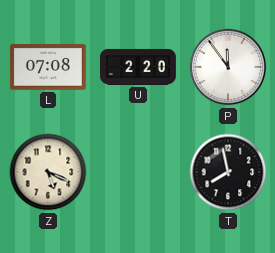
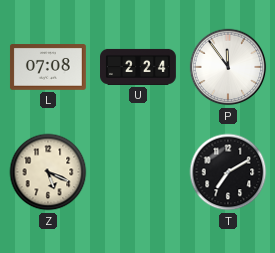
U: 2:20 -> 2:24
T: 7:58 -> 7:10
